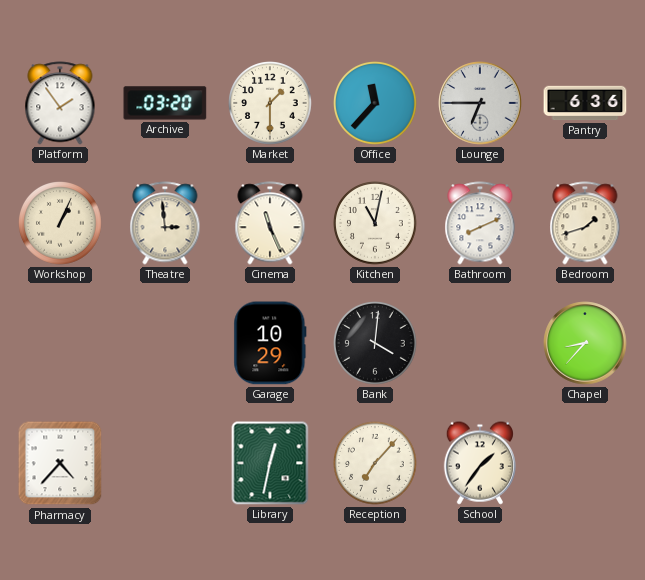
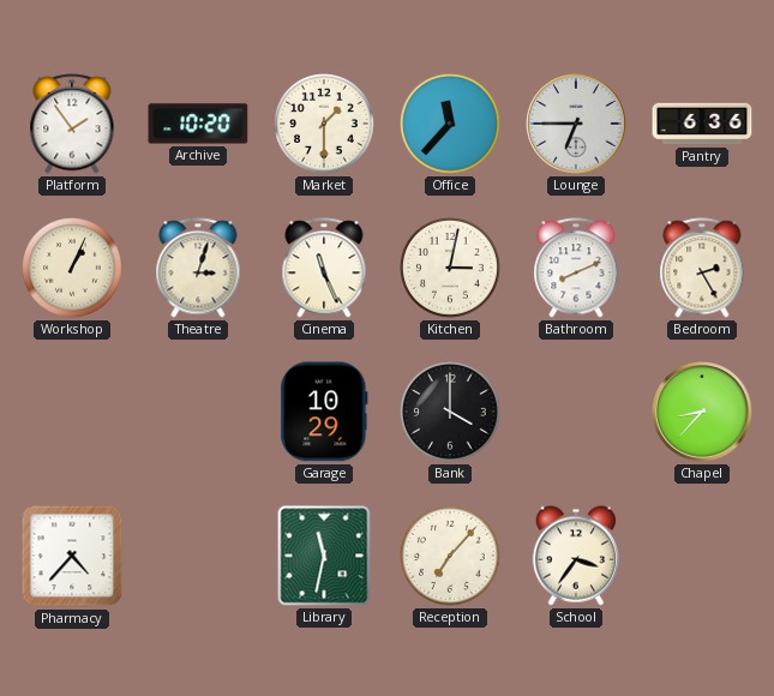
Archive: 03:20 -> 10:20
Theatre: 2:59 -> 3:03
Kitchen: 11:02 -> 3:02
Bedroom: 1:42 -> 2:25
Bank: 4:01 -> 4:00
Library: 12:32 -> 11:32
School: 1:36 -> 3:36
